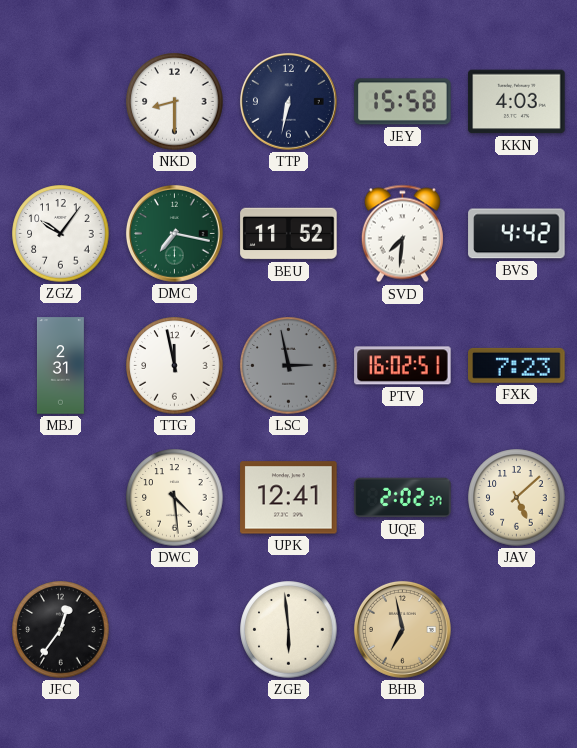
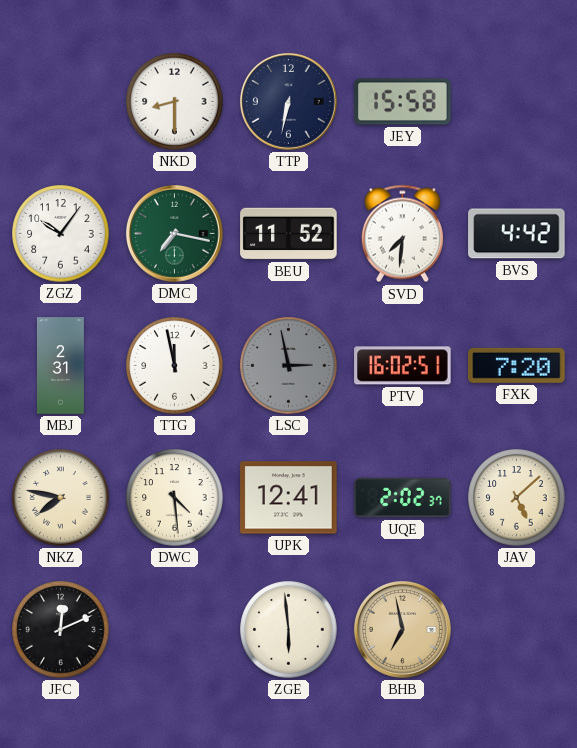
KKN: 4:03 -> none
FXK: 7:23 -> 7:20
NKZ: none -> 7:47
JFC: 12:36 -> 12:11
